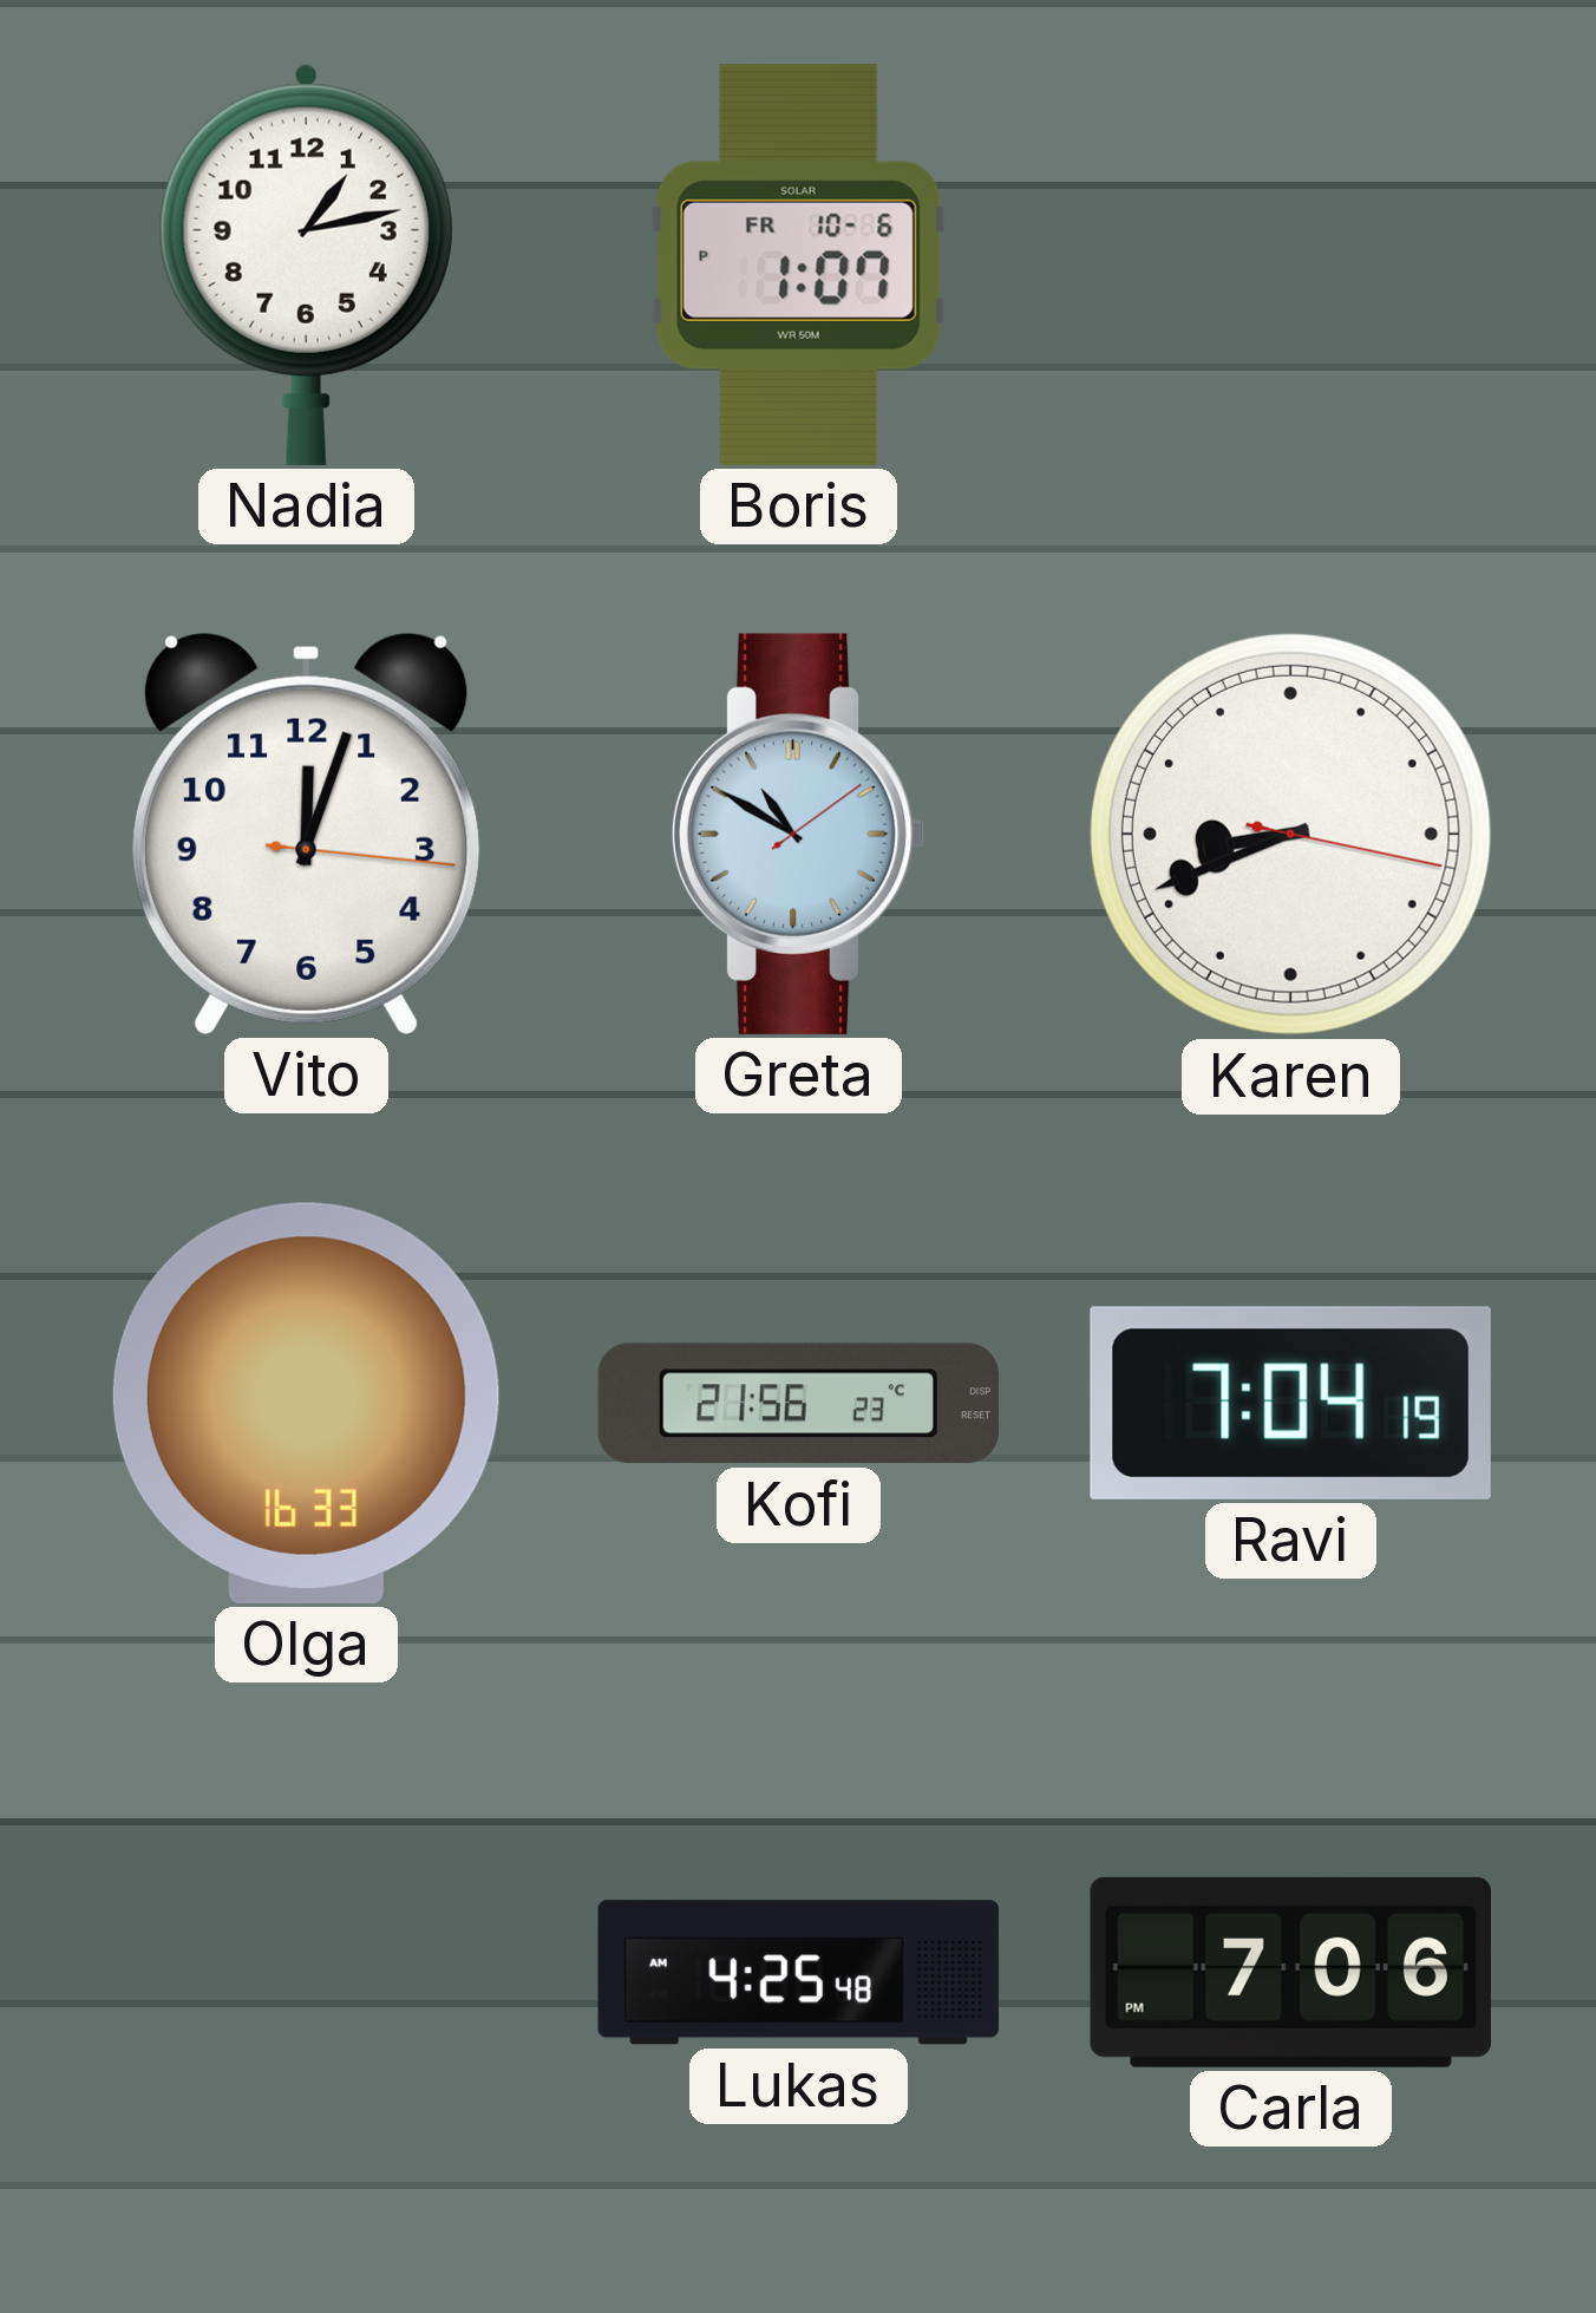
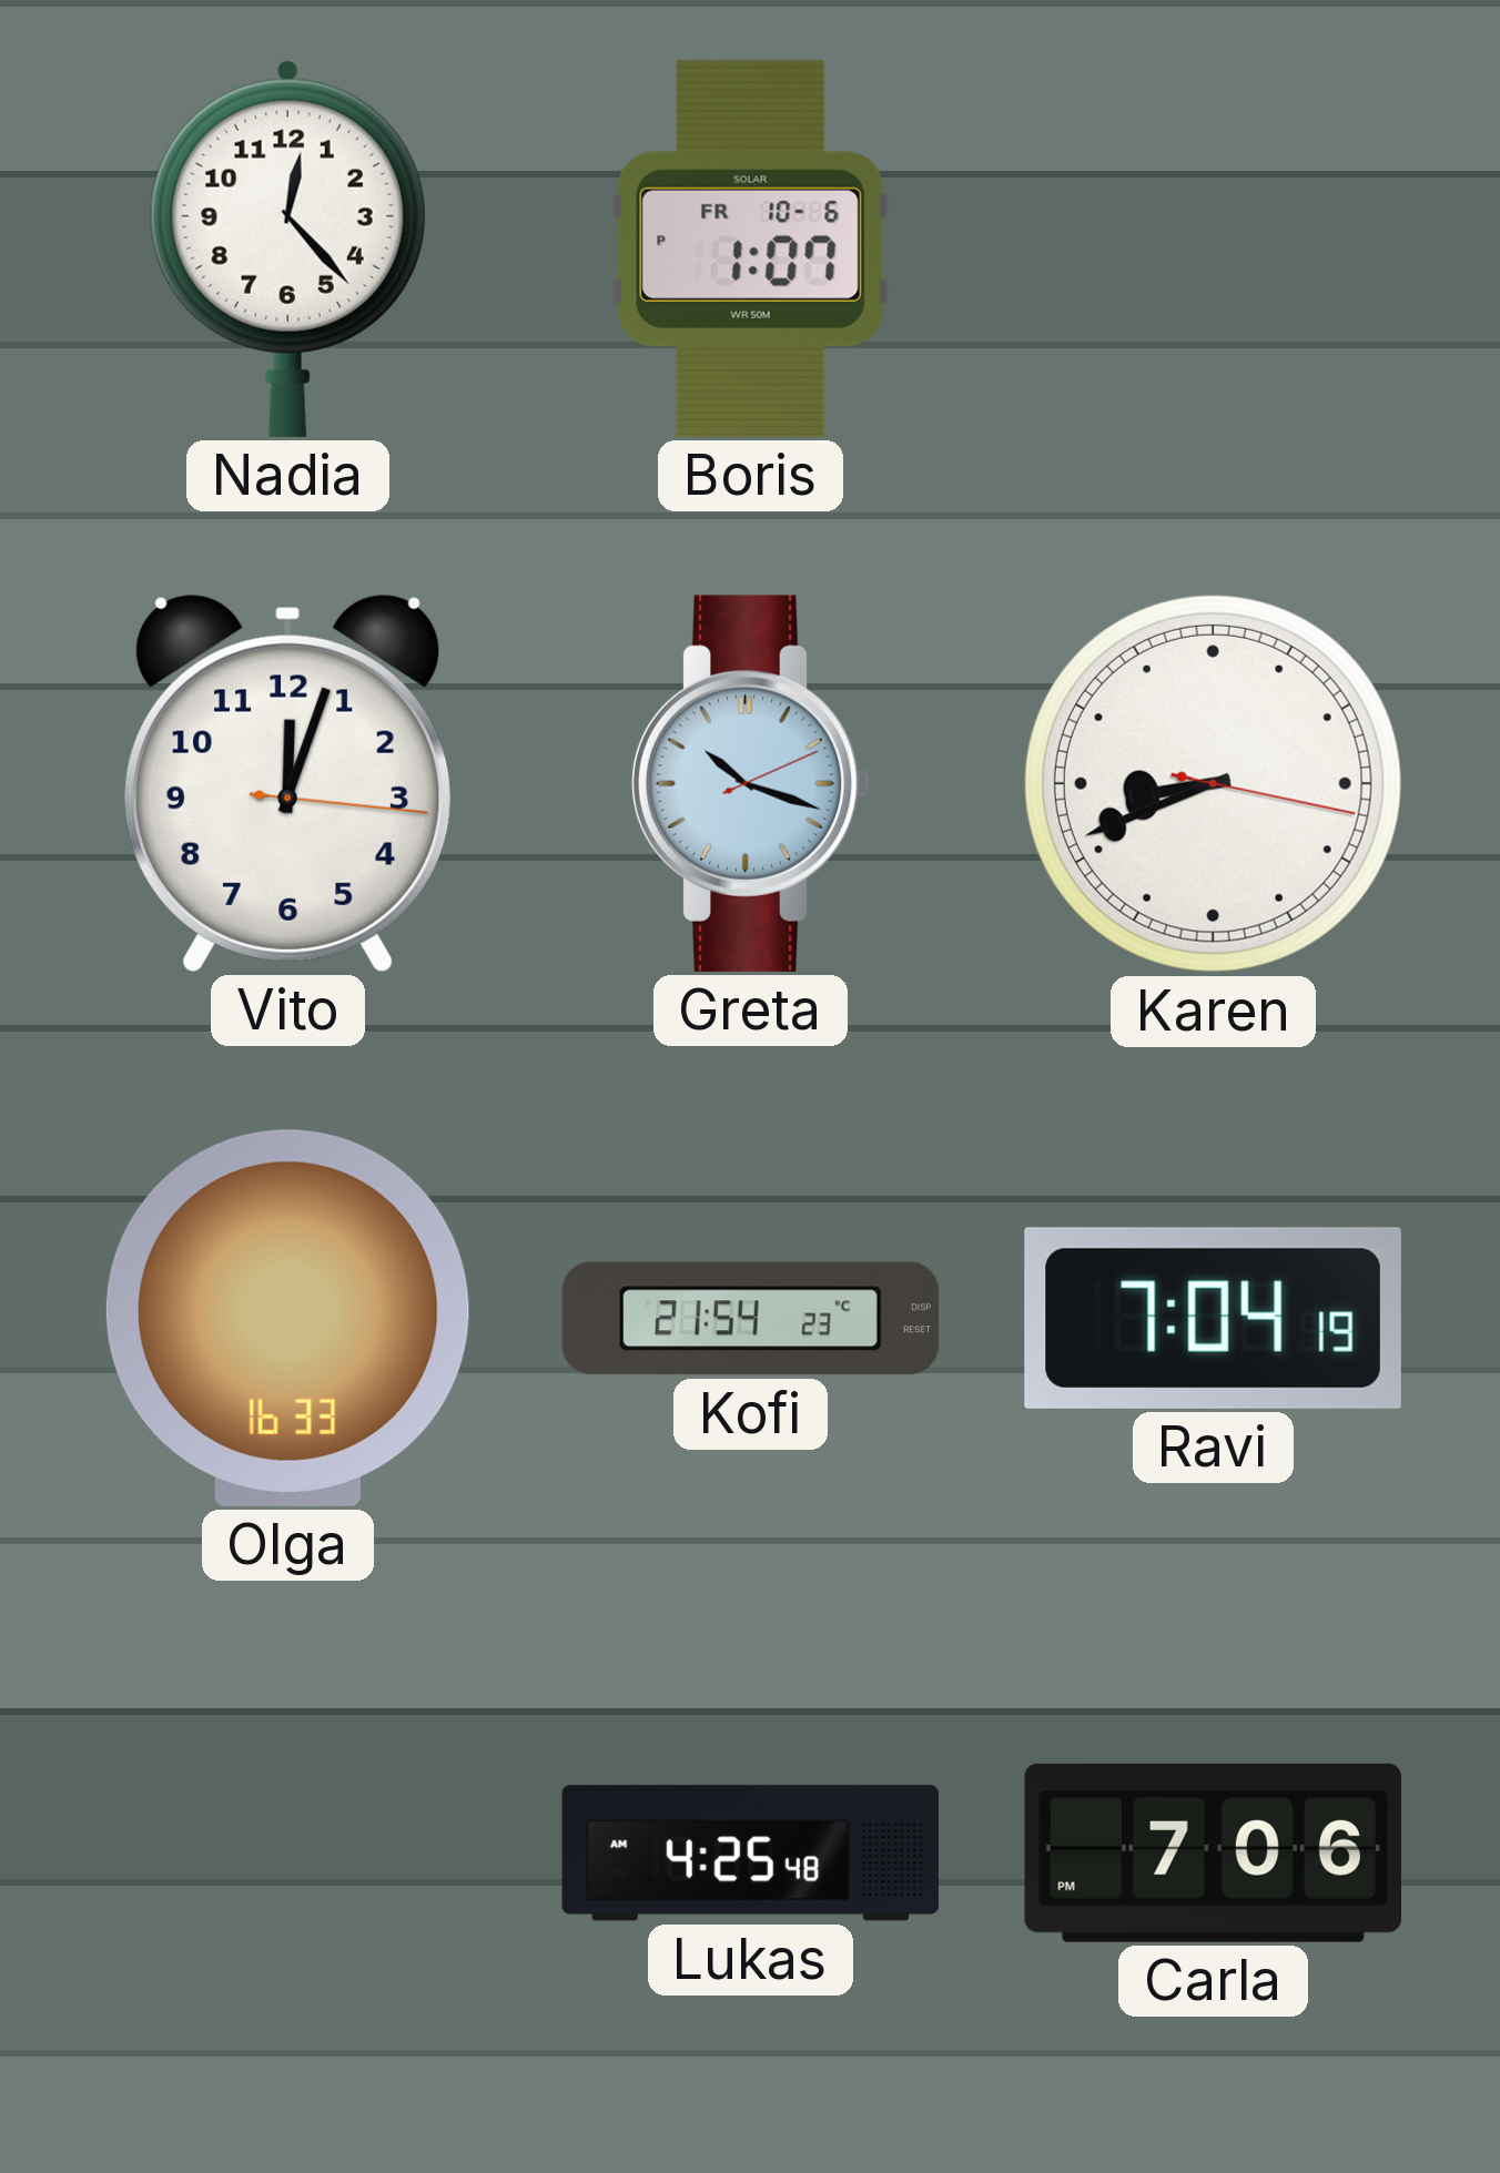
Nadia: 1:13 -> 12:23
Greta: 10:50 -> 10:18
Kofi: 21:56 -> 21:54
